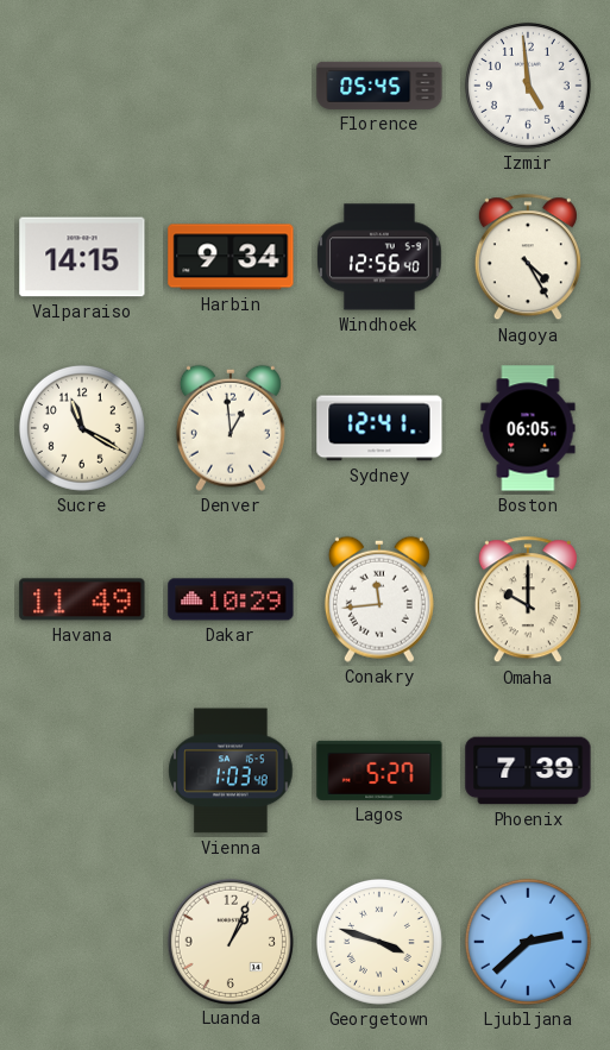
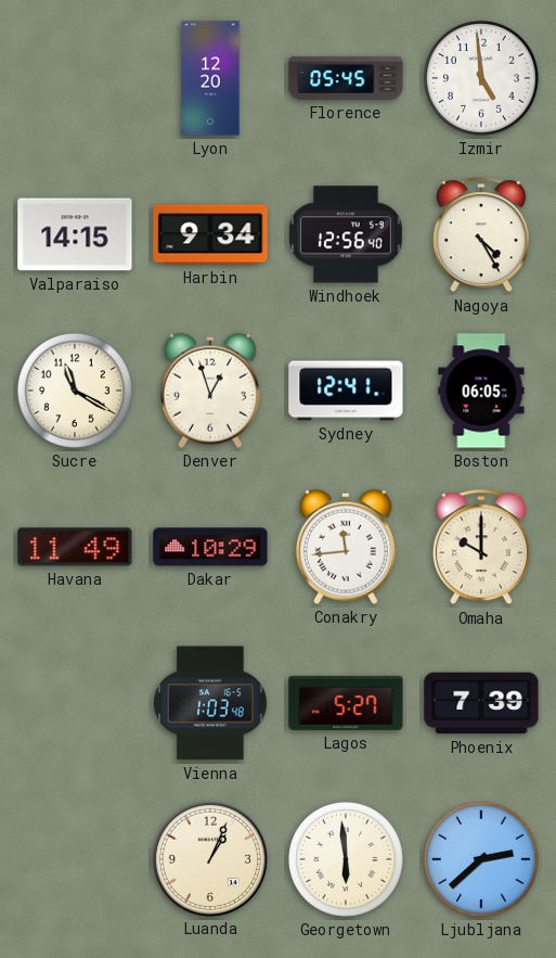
Lyon: none -> 12:20
Denver: 12:59 -> 12:57
Georgetown: 3:48 -> 5:59
